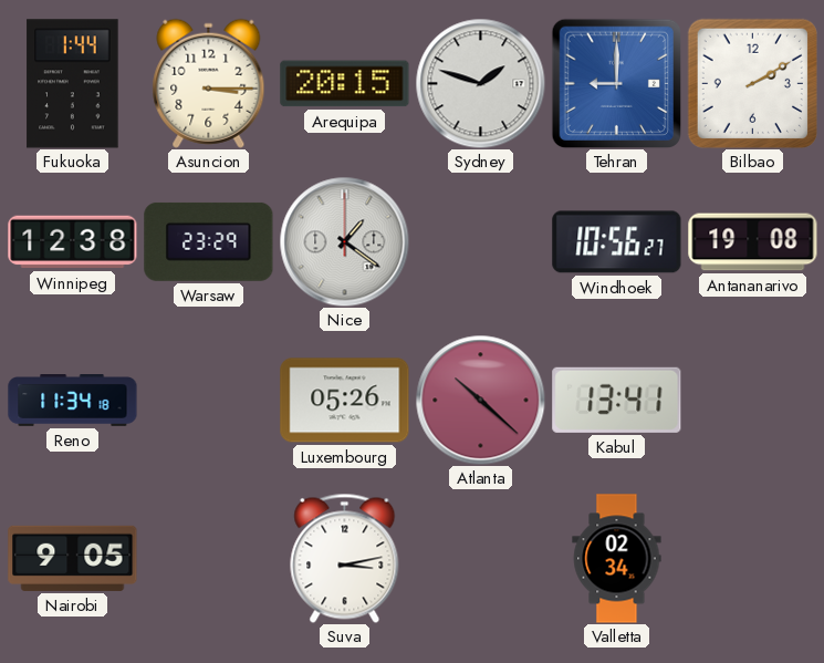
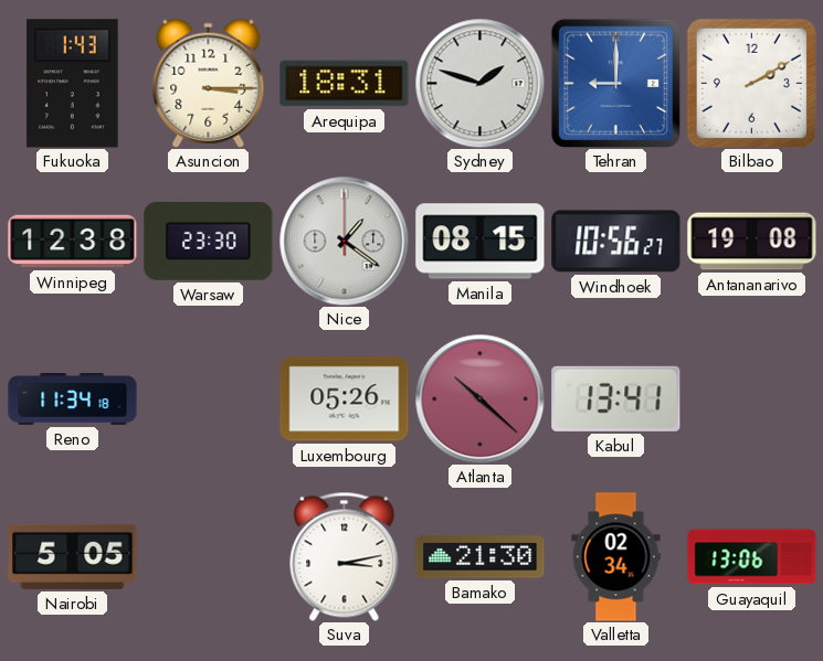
Fukuoka: 1:44 -> 1:43
Arequipa: 20:15 -> 18:31
Warsaw: 23:29 -> 23:30
Manila: none -> 08:15
Nairobi: 9:05 -> 5:05
Bamako: none -> 21:30
Guayaquil: none -> 13:06
